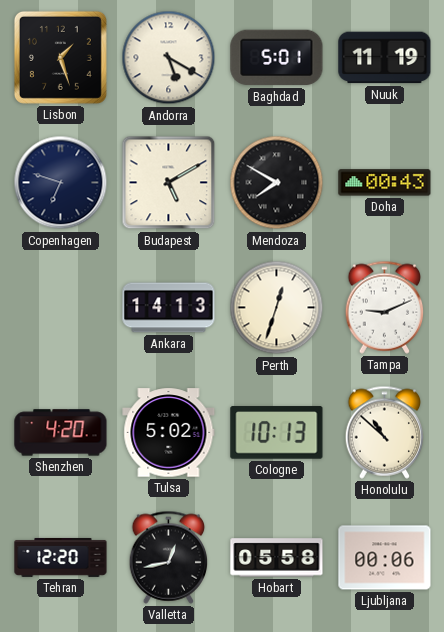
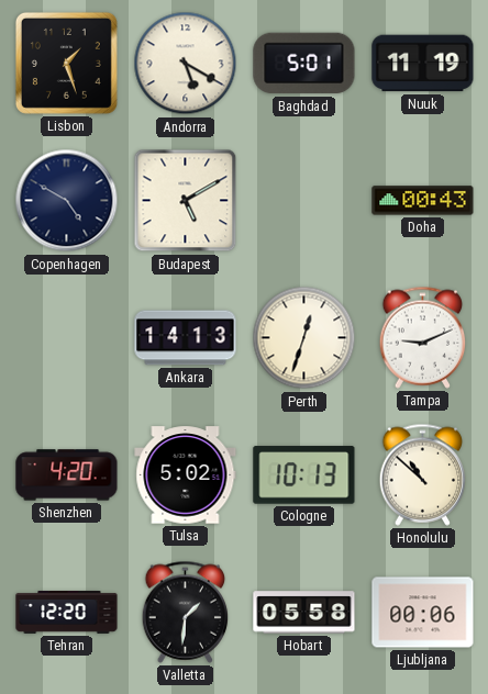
Copenhagen: 6:48 -> 4:50
Mendoza: 7:50 -> none
Valletta: 12:43 -> 1:31
